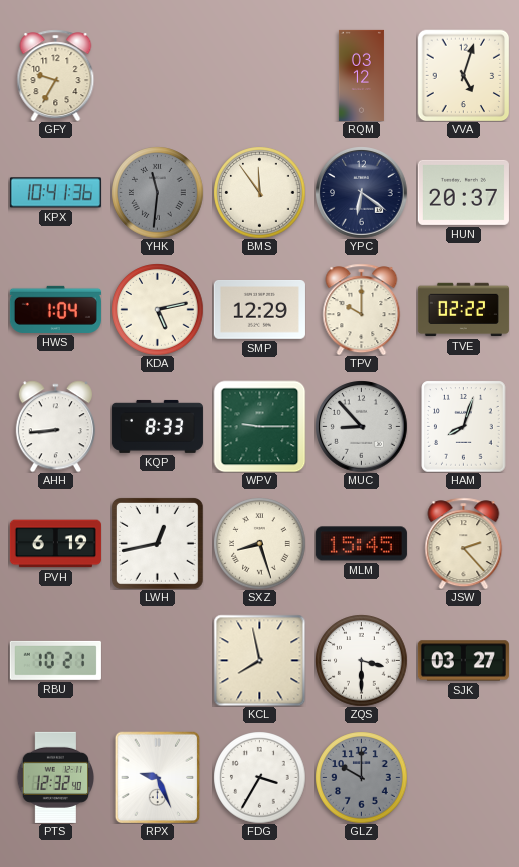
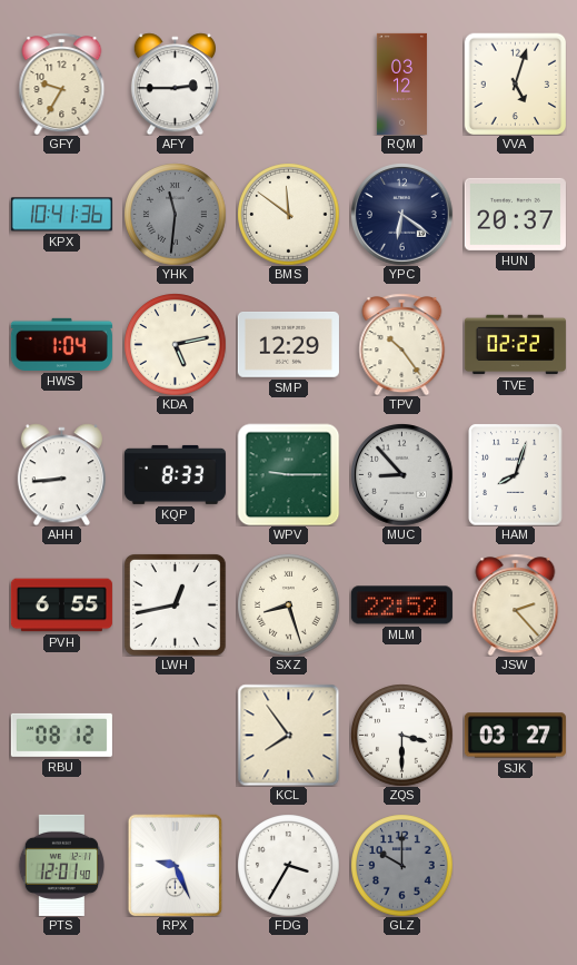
AFY: none -> 2:45
BMS: 11:54 -> 11:51
TPV: 10:00 -> 10:24
PVH: 6:19 -> 6:55
MLM: 15:45 -> 22:52
RBU: 10:21 -> 08:12
KCL: 7:58 -> 7:54
PTS: 12:32 -> 12:01
